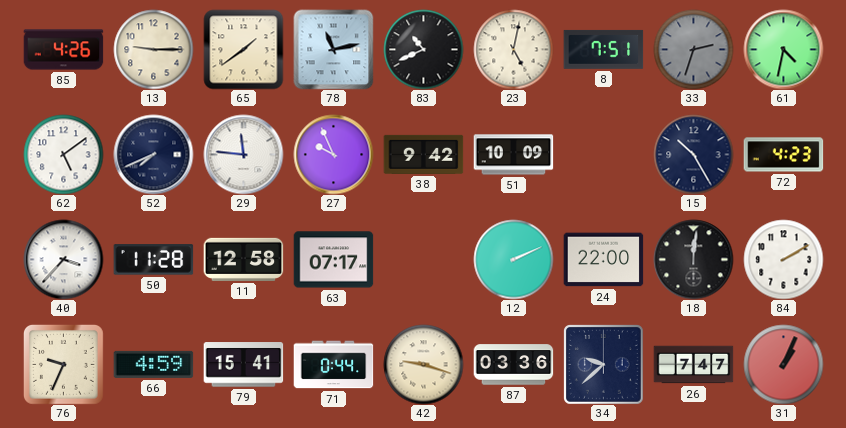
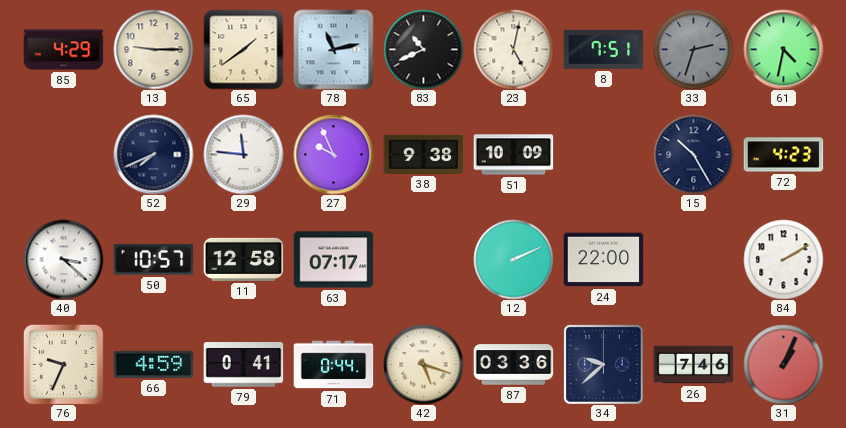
85: 4:26 -> 4:29
62: 5:09 -> none
38: 9:42 -> 9:38
40: 3:37 -> 3:22
50: 11:28 -> 10:57
18: 12:01 -> none
79: 15:41 -> 0:41
42: 9:18 -> 5:18
26: 7:47 -> 7:46
